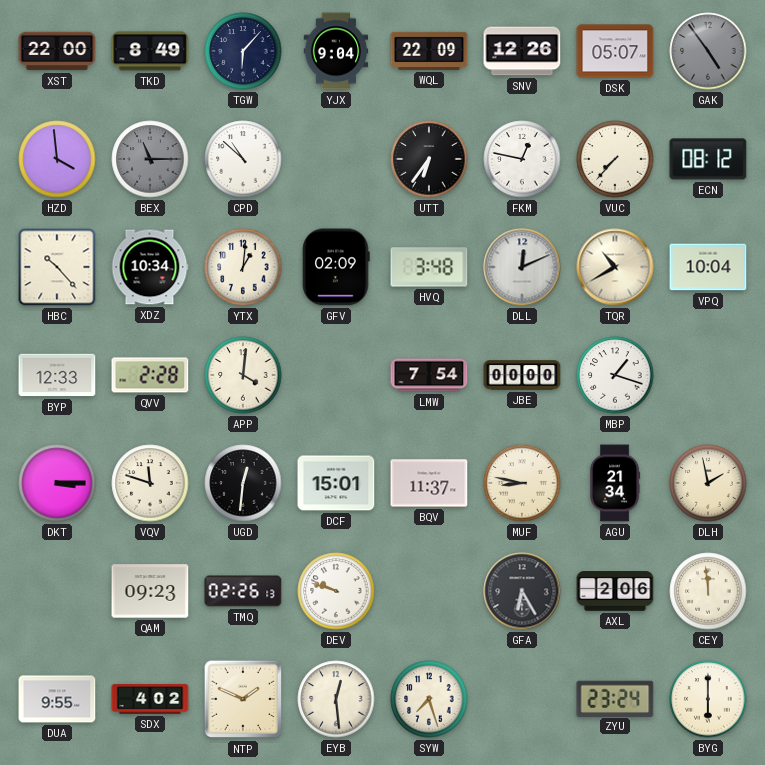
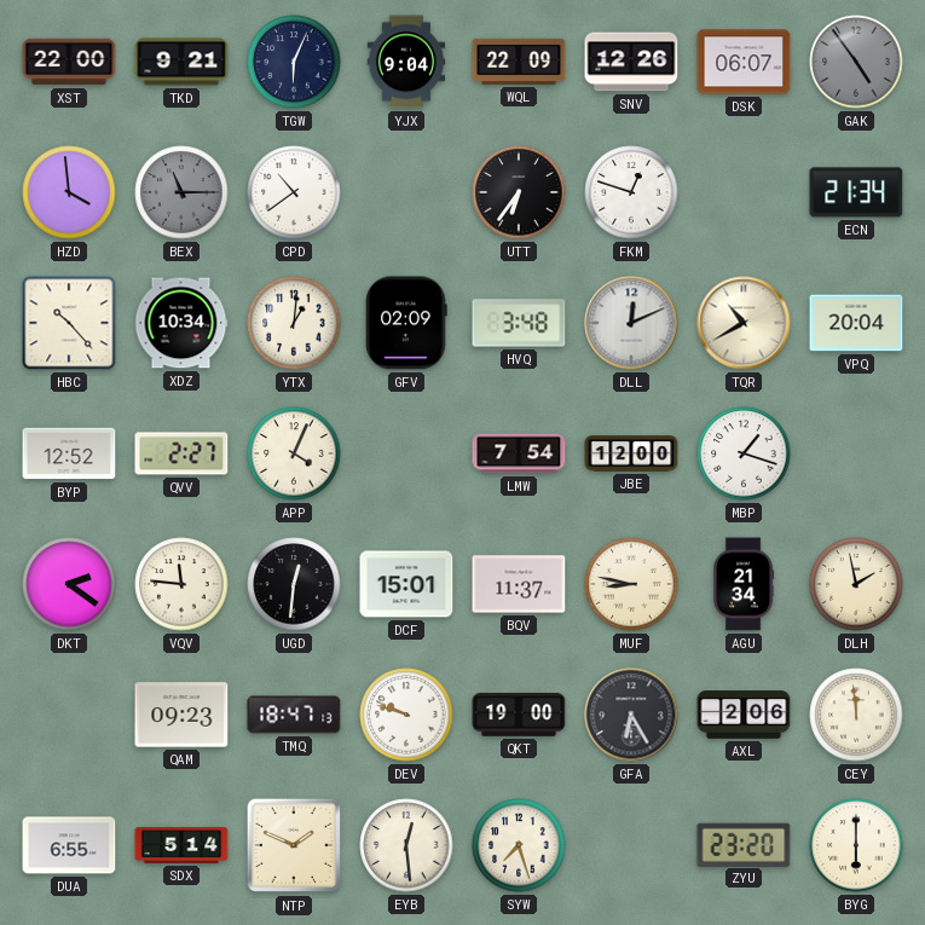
TKD: 8:49 -> 9:21
TGW: 6:07 -> 6:04
DSK: 05:07 -> 06:07
CPD: 10:52 -> 10:39
FKM: 12:47 -> 12:48
VUC: 7:37 -> none
ECN: 08:12 -> 21:34
VPQ: 10:04 -> 20:04
BYP: 12:33 -> 12:52
QVV: 2:28 -> 2:27
APP: 4:01 -> 4:04
JBE: 00:00 -> 12:00
DKT: 3:15 -> 2:21
VQV: 11:48 -> 11:46
TMQ: 02:26 -> 18:47
QKT: none -> 19:00
DUA: 9:55 -> 6:55
SDX: 4:02 -> 5:14
ZYU: 23:24 -> 23:20
